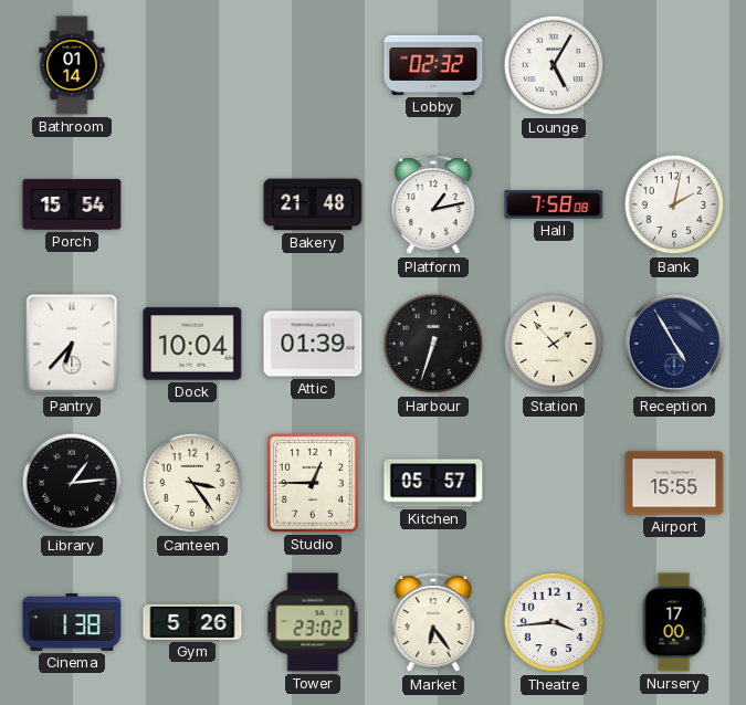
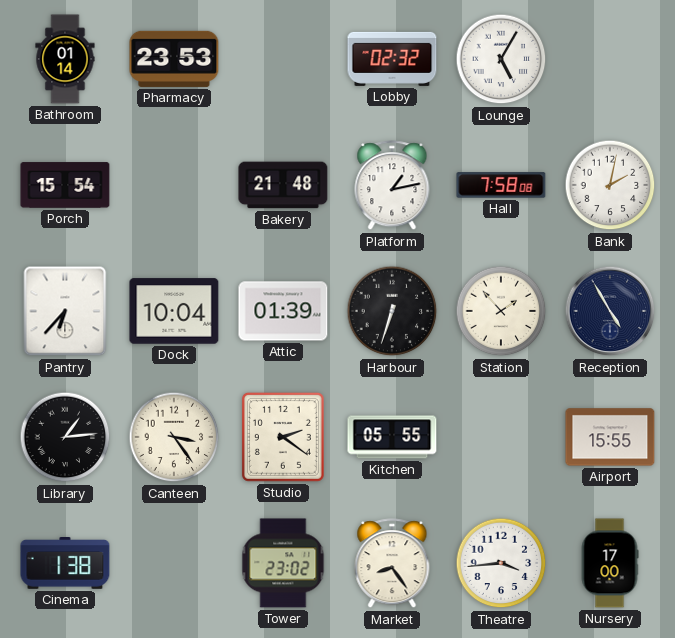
Pharmacy: none -> 23:53
Studio: 12:45 -> 2:21
Kitchen: 05:57 -> 05:55
Gym: 5:26 -> none
Market: 6:24 -> 8:24
